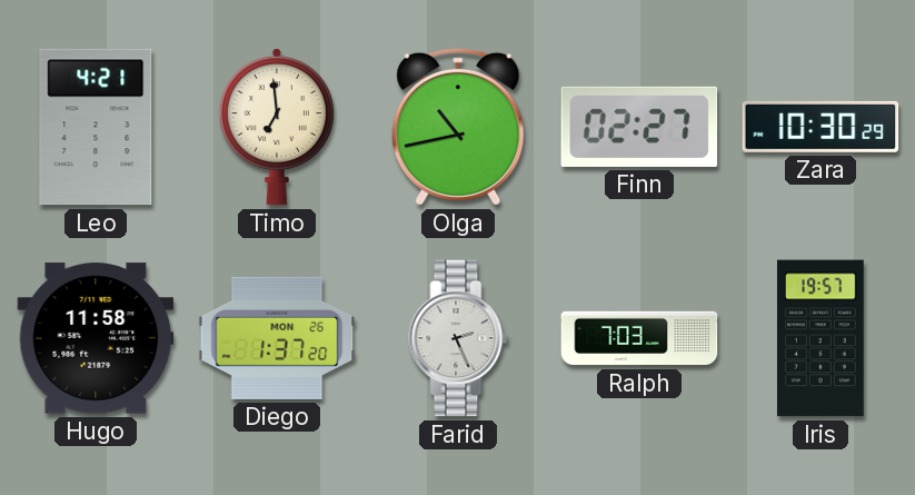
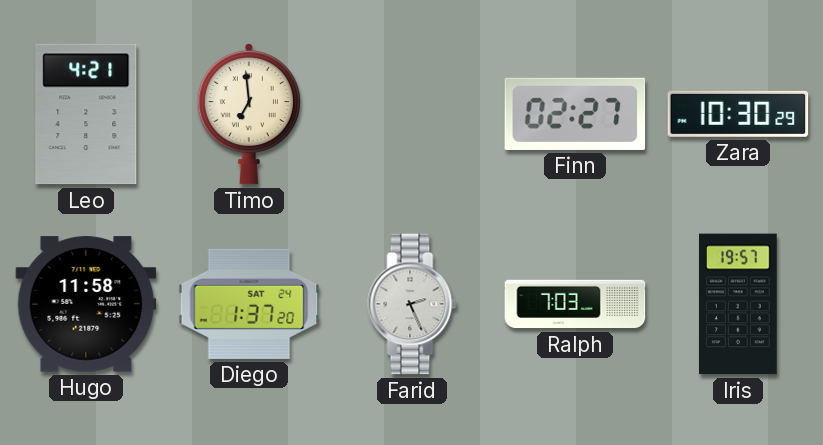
Olga: 10:43 -> none
Diego date: MON 26 -> SAT 24
